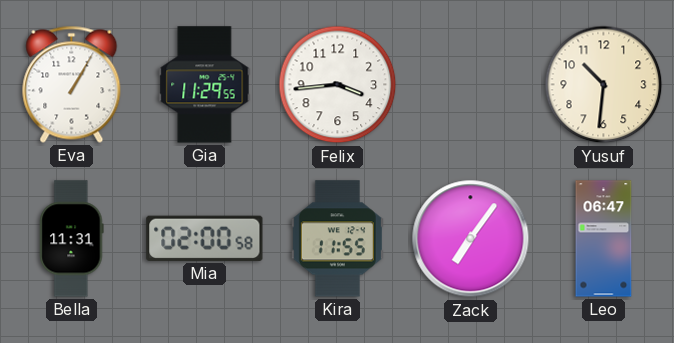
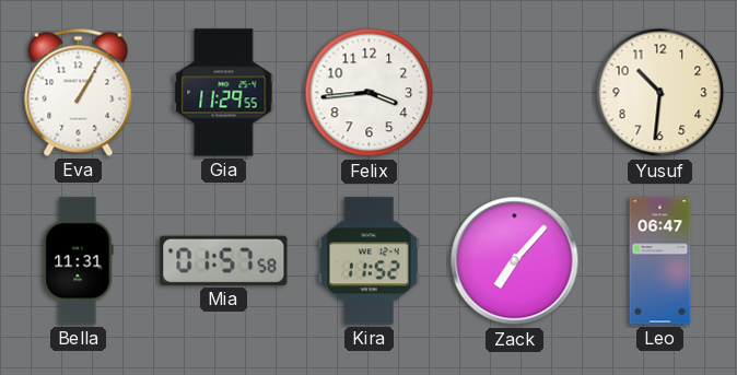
Mia: 02:00 -> 01:57
Kira: 11:55 -> 11:52
Zack: 7:06 -> 7:07
